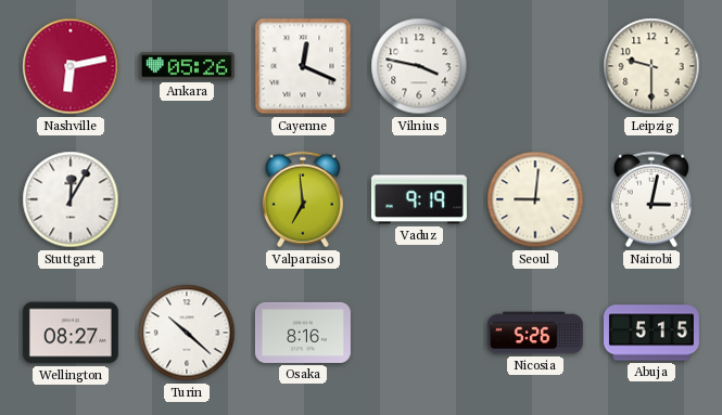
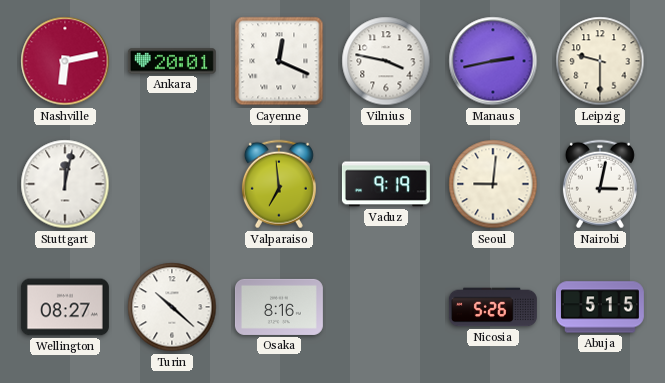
Ankara: 05:26 -> 20:01
Manaus: none -> 2:43
Stuttgart: 12:05 -> 12:02
